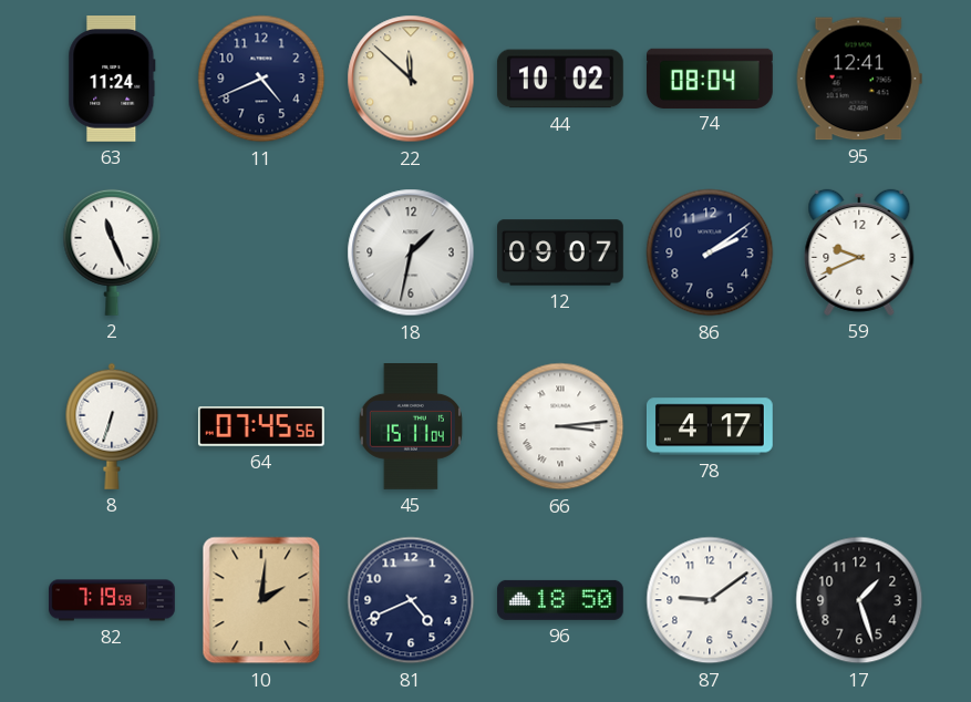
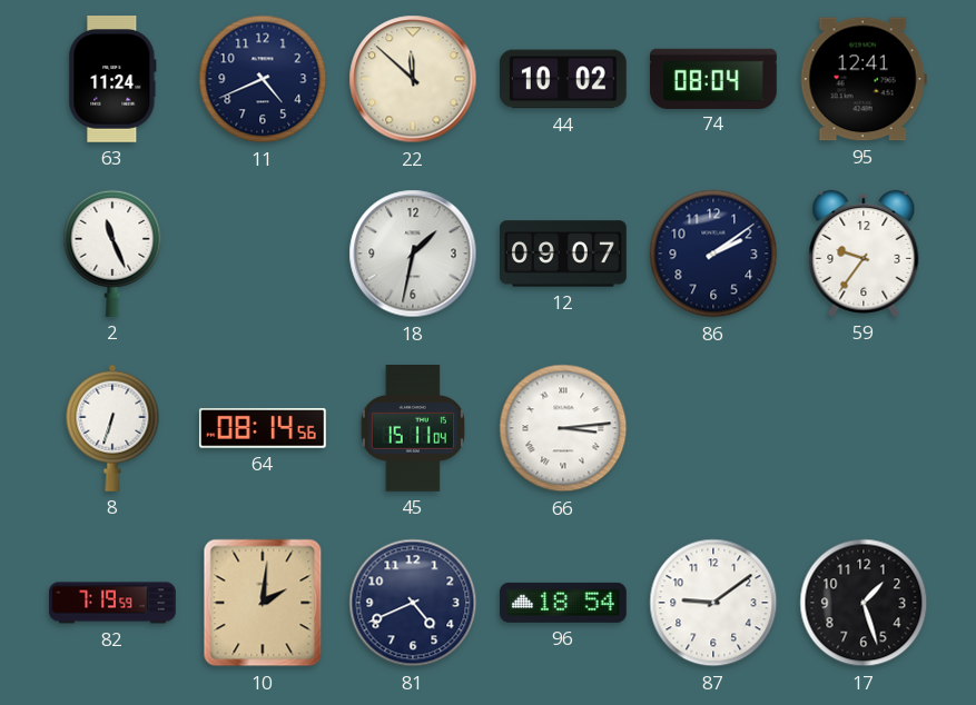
59: 9:41 -> 9:36
64: 07:45 -> 08:14
78: 4:17 -> none
96: 18:50 -> 18:54
